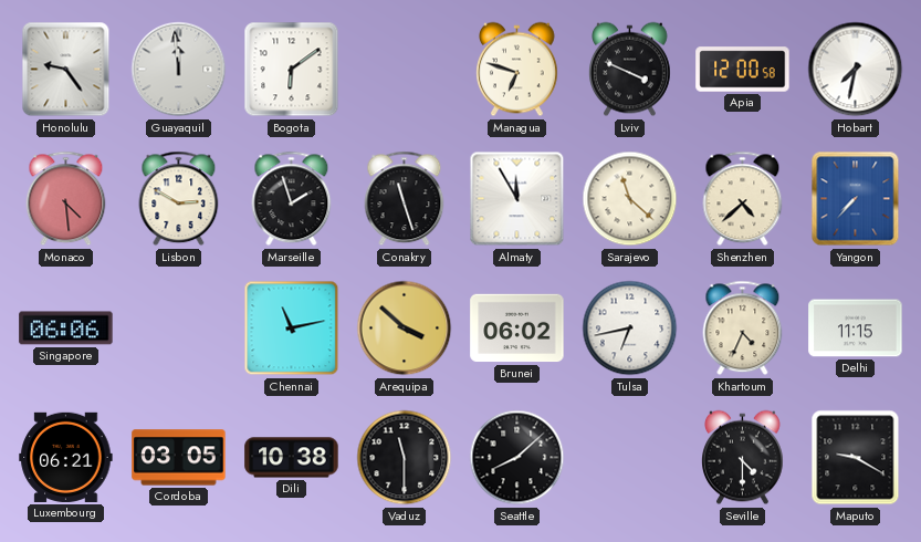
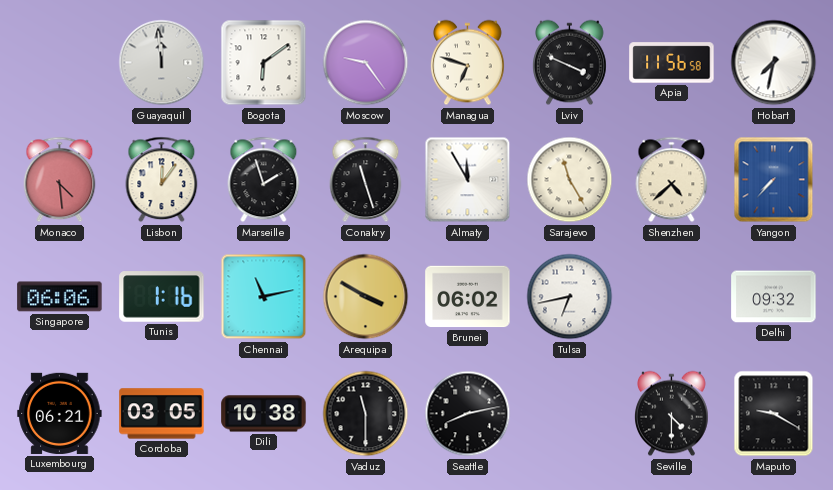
Honolulu: 9:24 -> none
Moscow: none -> 9:24
Apia: 12:00 -> 11:56
Lisbon: 2:50 -> 12:06
Sarajevo: 11:22 -> 11:25
Tunis: none -> 1:16
Arequipa: 3:52 -> 3:50
Khartoum: 4:34 -> none
Delhi: 11:15 -> 09:32
Seattle: 8:08 -> 8:13
